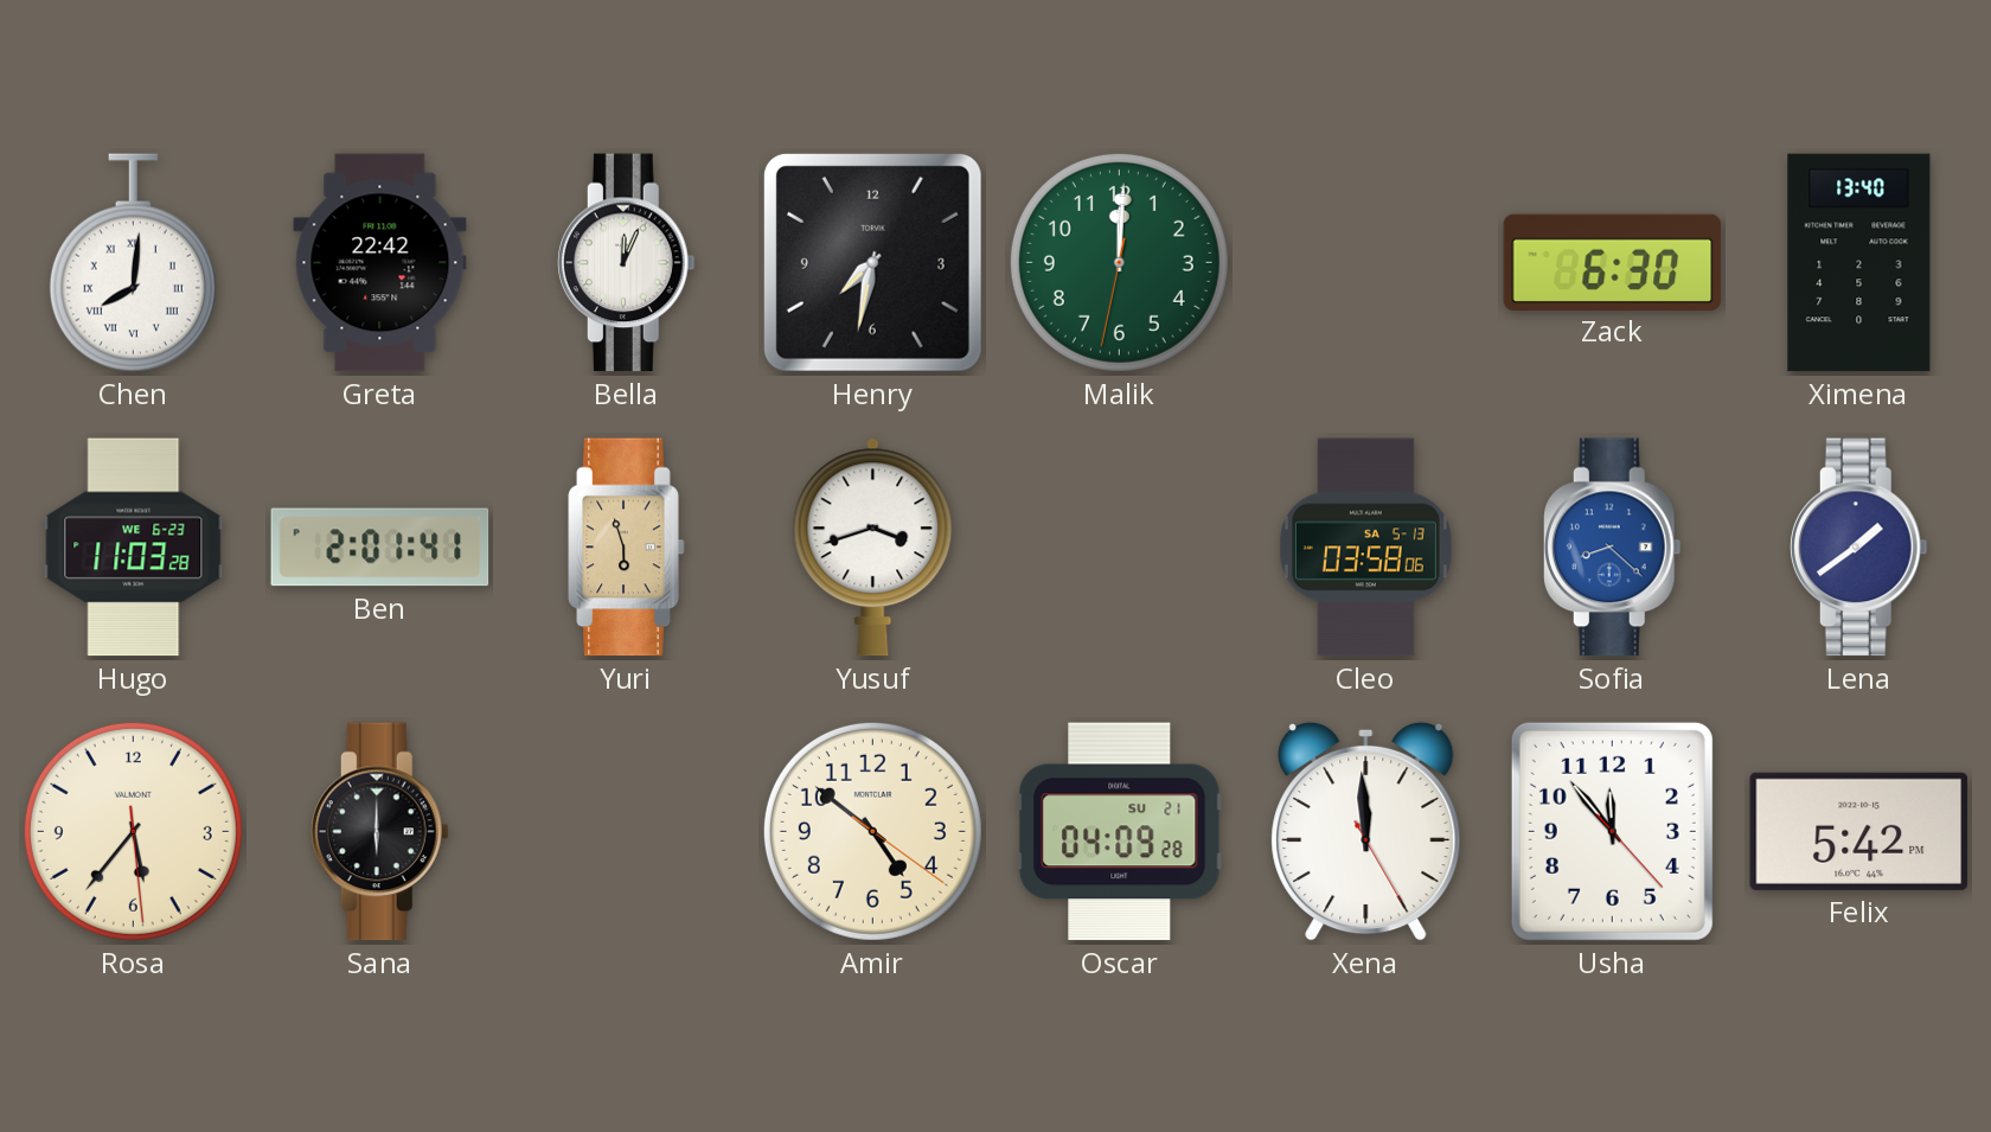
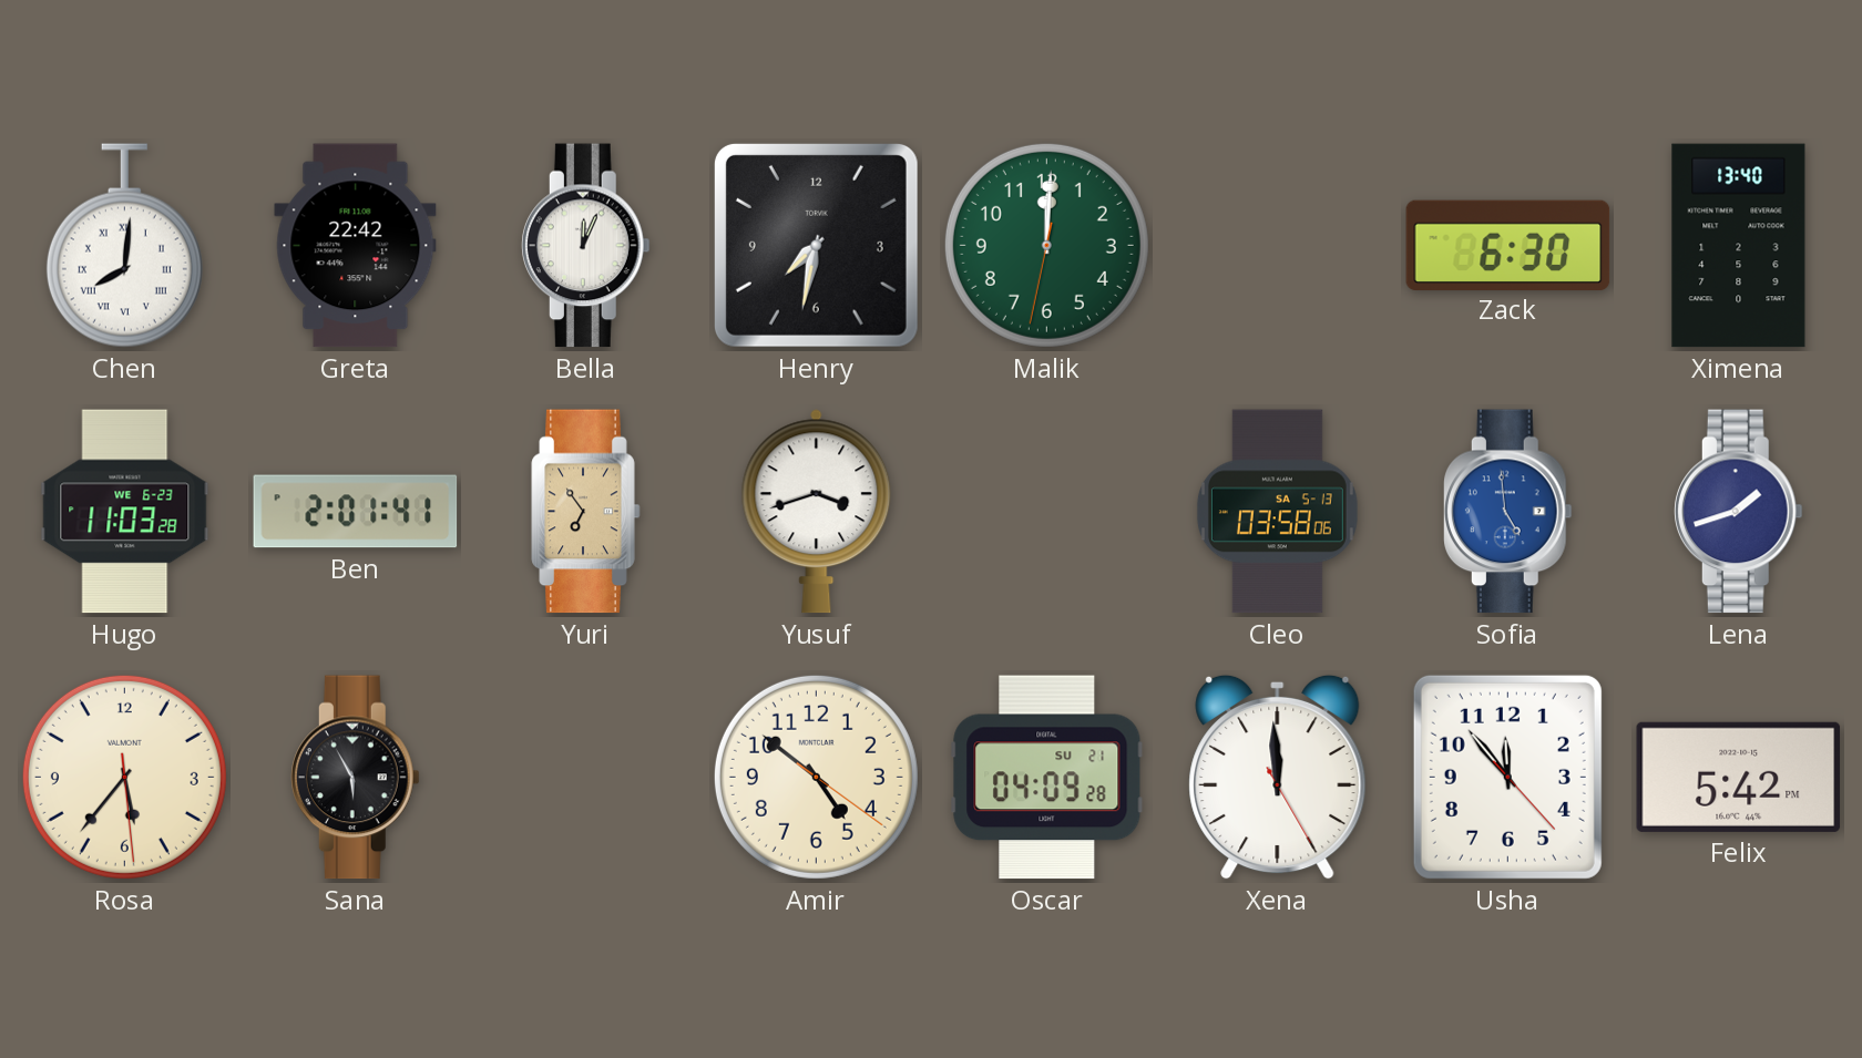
Yuri: 5:57 -> 6:54
Sofia: 8:22 -> 4:59
Lena: 1:39 -> 1:42
Sana: 6:00 -> 5:55
